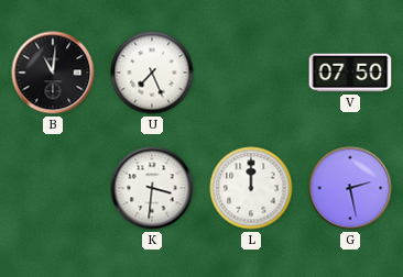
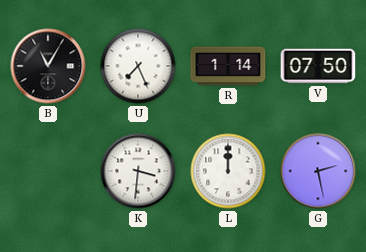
B: 11:01 -> 11:05
R: none -> 1:14
